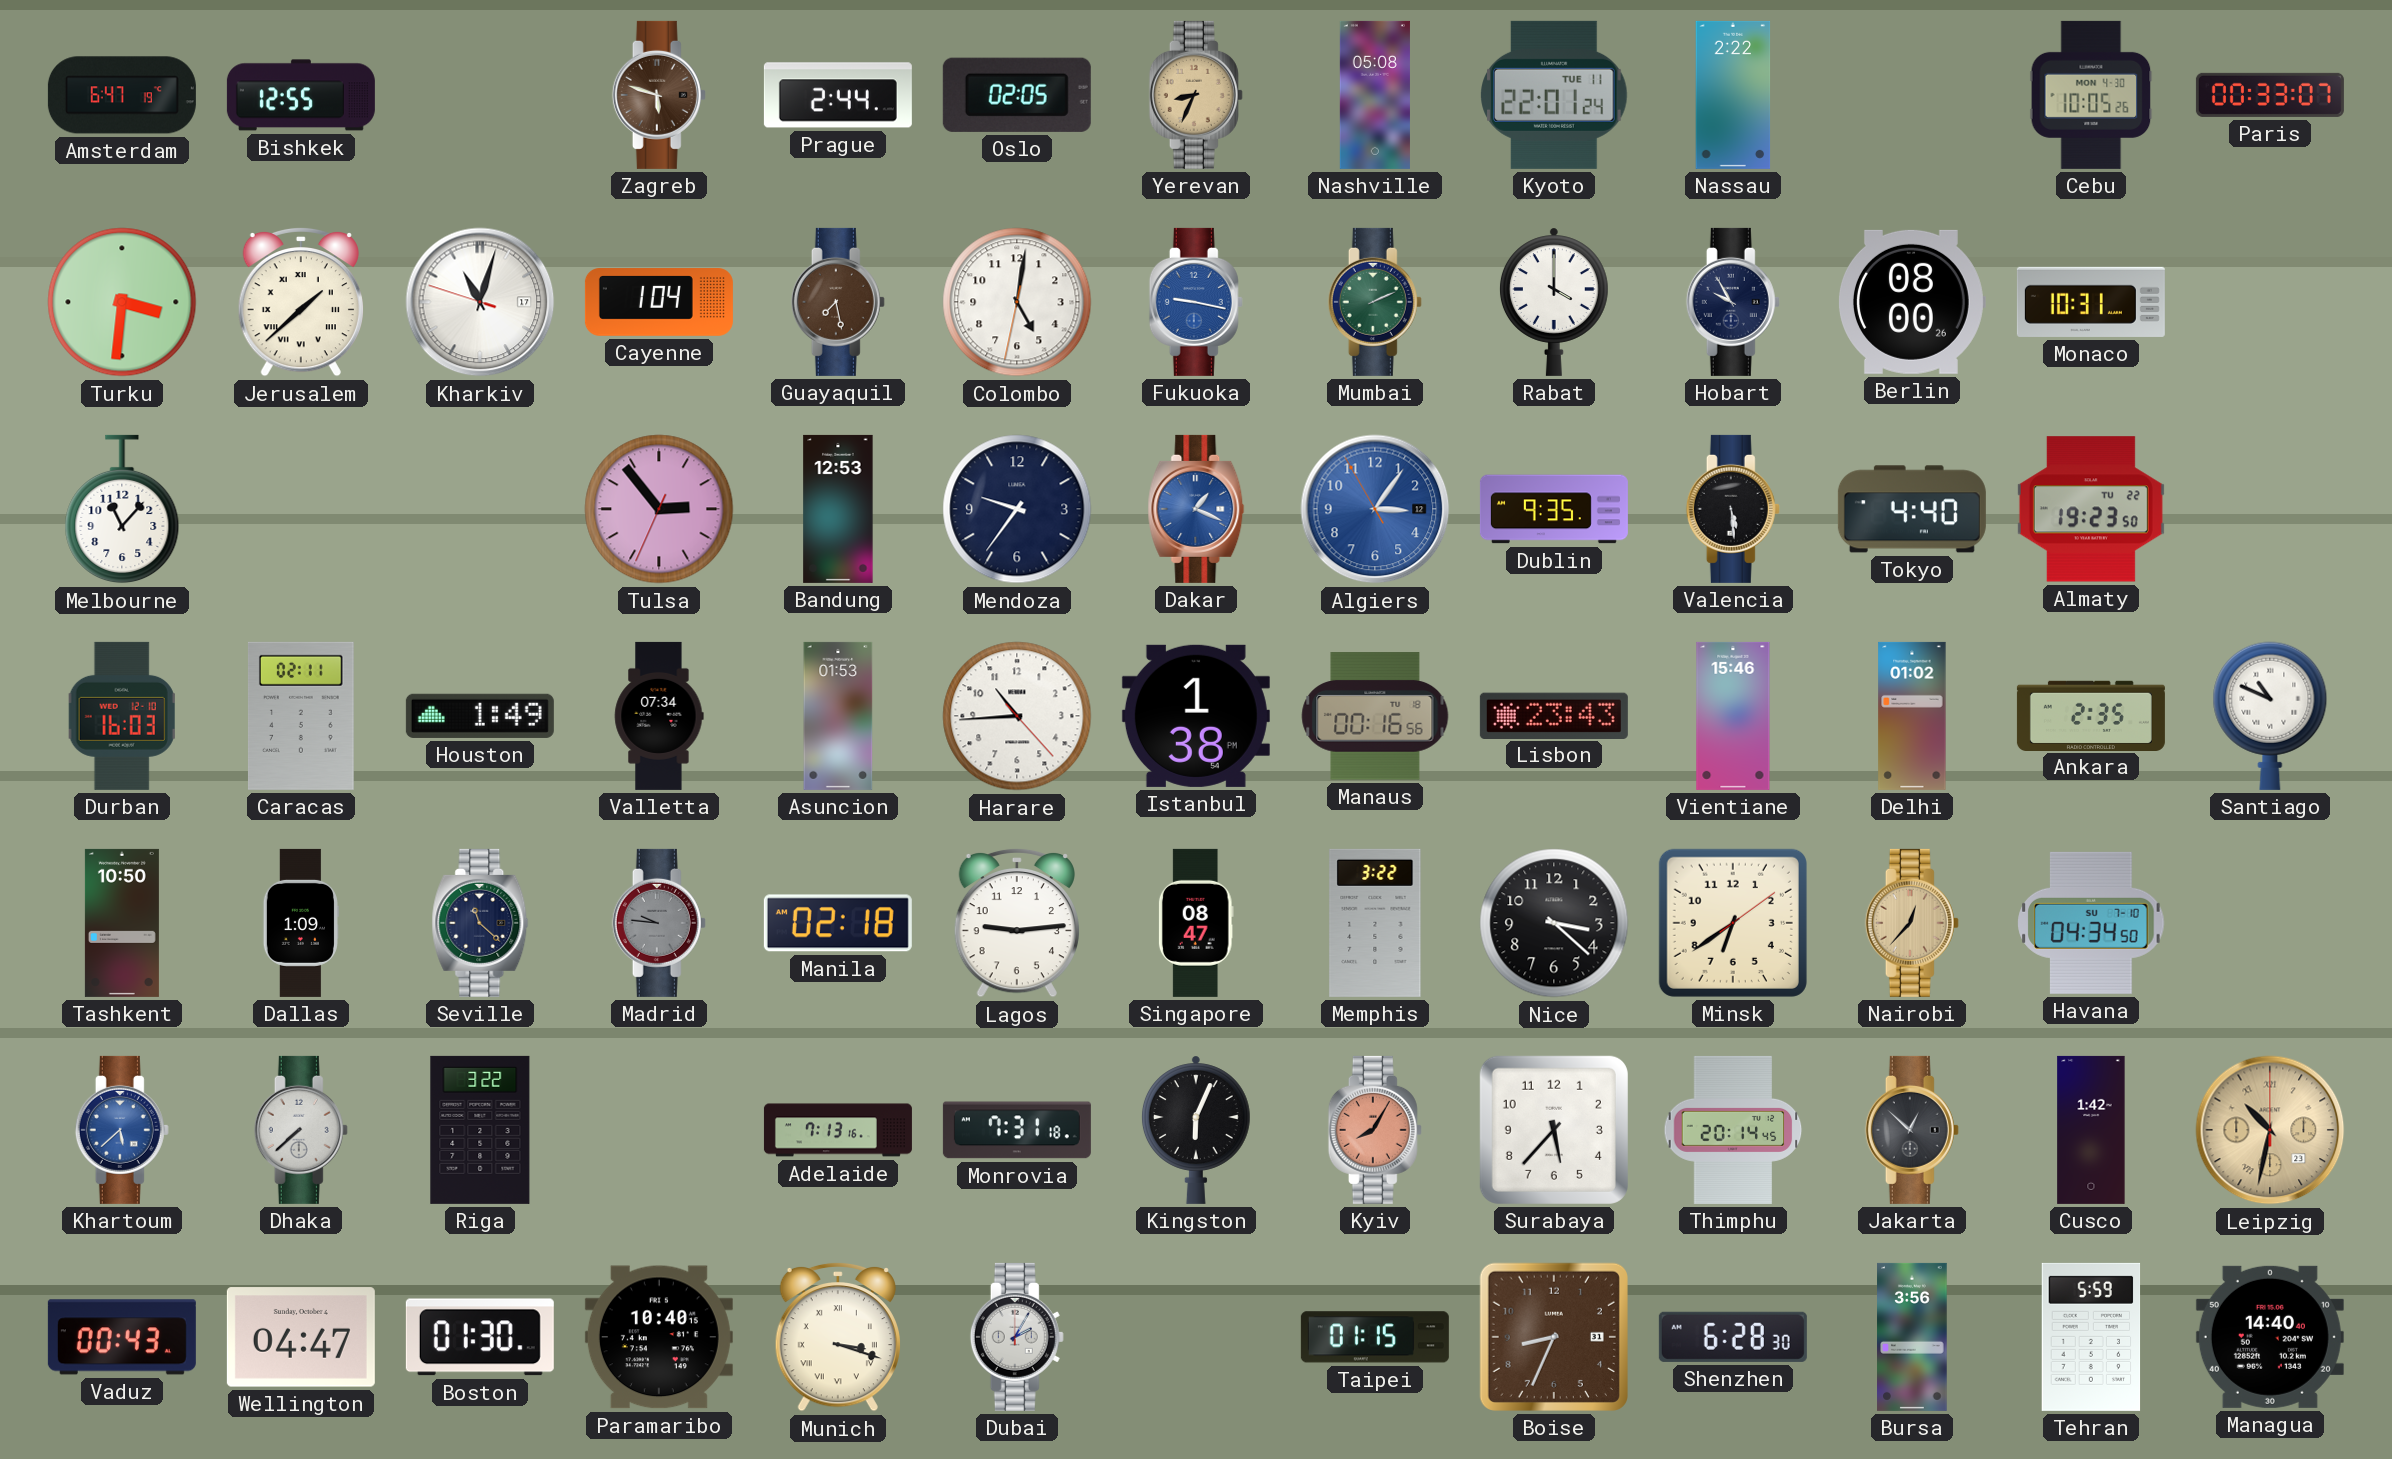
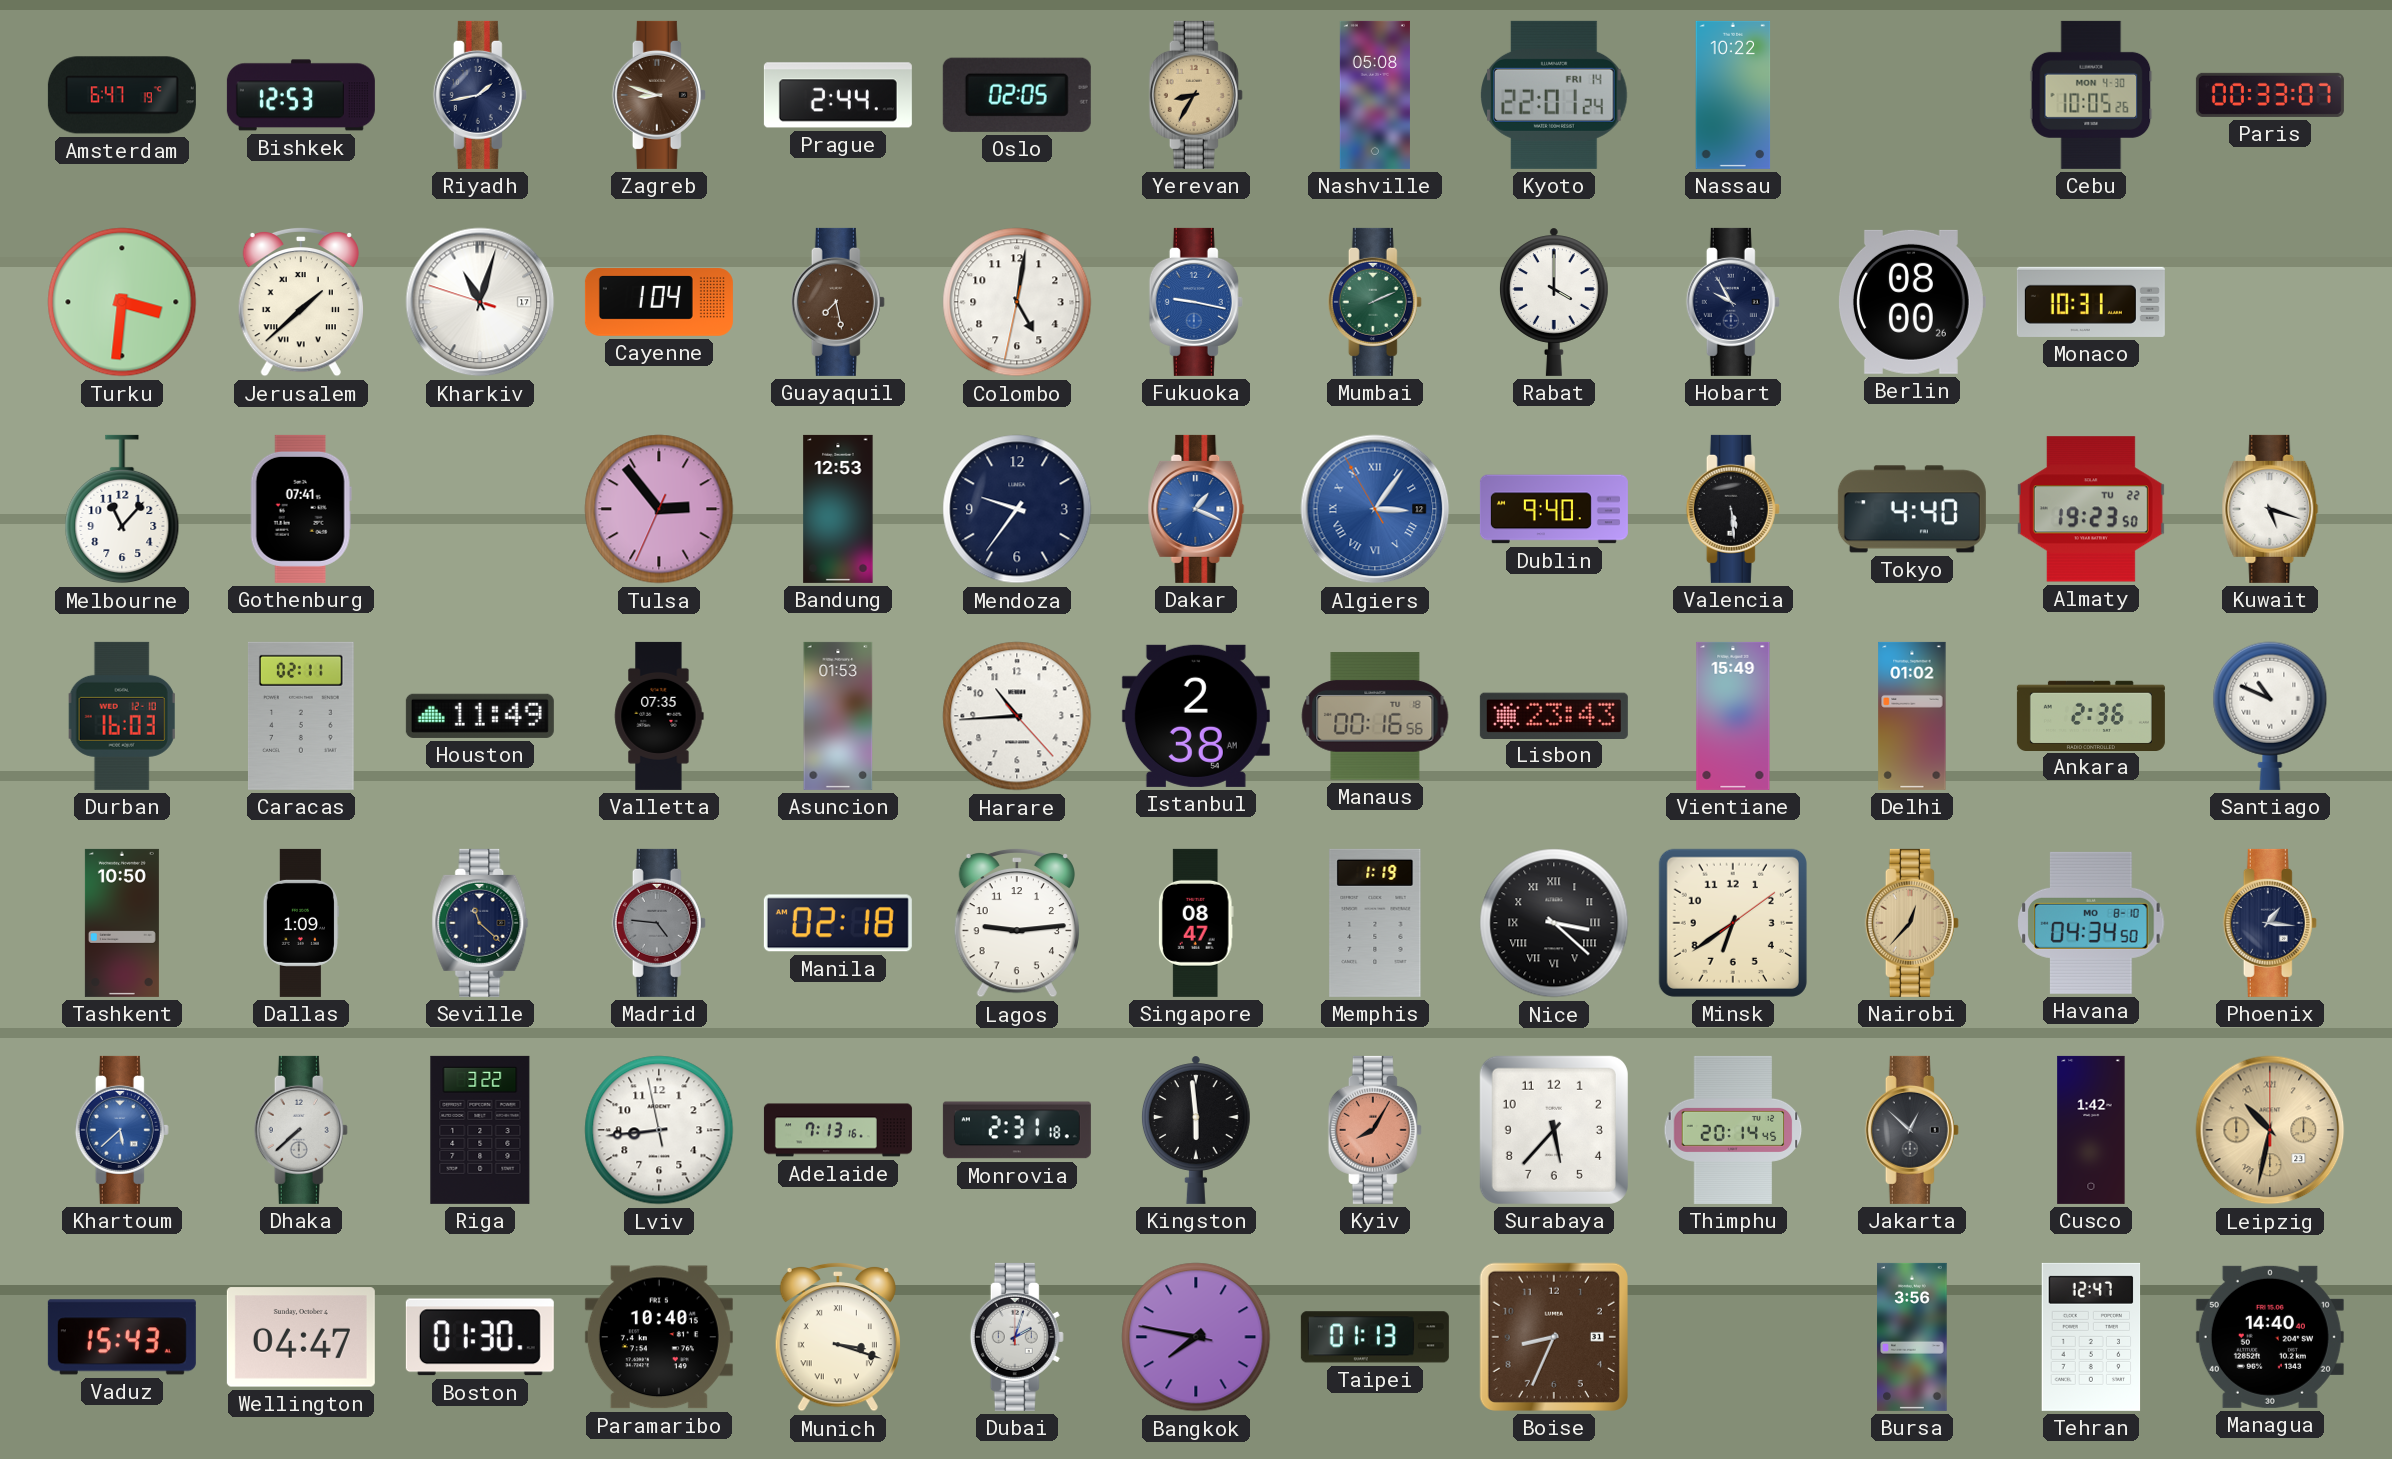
Bishkek: 12:55 -> 12:53
Riyadh: none -> 1:43
Zagreb: 5:48 -> 8:48
Yerevan: 8:34 -> 8:35
Kyoto date: TUE 11 -> FRI 14
Nassau: 2:22 -> 10:22
Gothenburg: none -> 07:41
Algiers numerals: Arabic -> Roman
Dublin: 9:35 -> 9:40
Kuwait: none -> 5:18
Houston: 1:49 -> 11:49
Valletta: 07:34 -> 07:35
Istanbul: 1:38 -> 2:38
Vientiane: 15:46 -> 15:49
Ankara: 2:35 -> 2:36
Madrid: 9:46 -> 4:46
Memphis: 3:22 -> 1:19
Nice numerals: Arabic -> Roman
Havana date: SU 7-10 -> MO 8-10
Phoenix: none -> 1:16
Lviv: none -> 8:43
Monrovia: 7:31 -> 2:31
Kingston: 6:04 -> 5:59
Vaduz: 00:43 -> 15:43
Dubai: 2:05 -> 2:03
Bangkok: none -> 7:46
Taipei: 01:15 -> 01:13
Shenzhen: 6:28 -> none
Tehran: 5:59 -> 12:47
